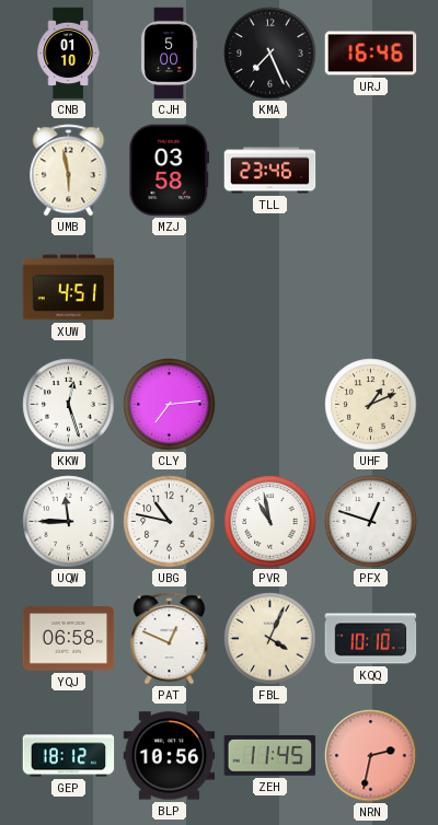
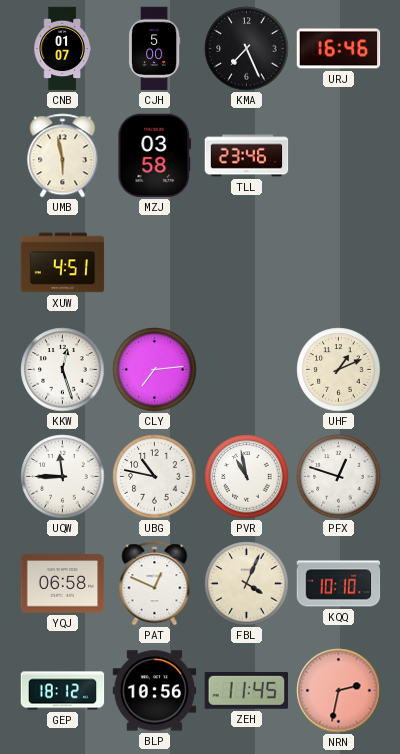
CNB: 01:10 -> 01:07
